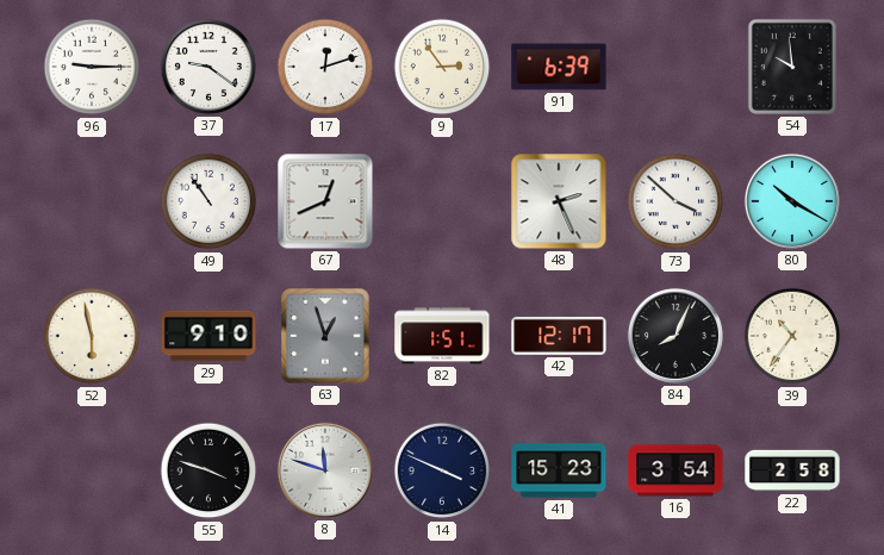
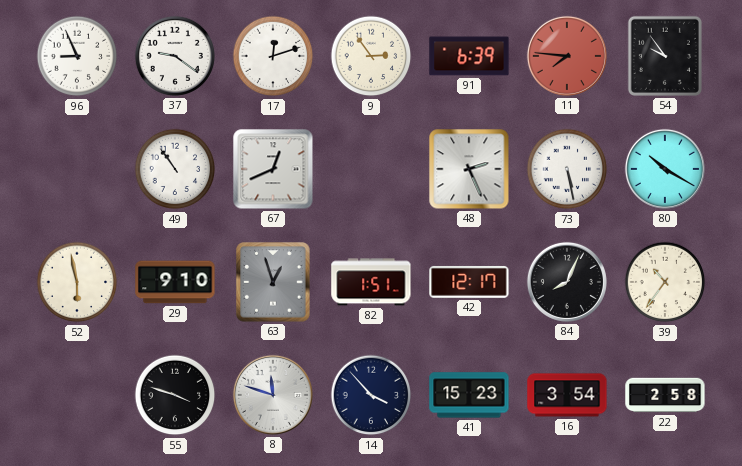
96: 9:15 -> 8:56
11: none -> 7:46
54: 9:59 -> 9:54
73: 3:52 -> 5:28
14: 3:49 -> 3:53
